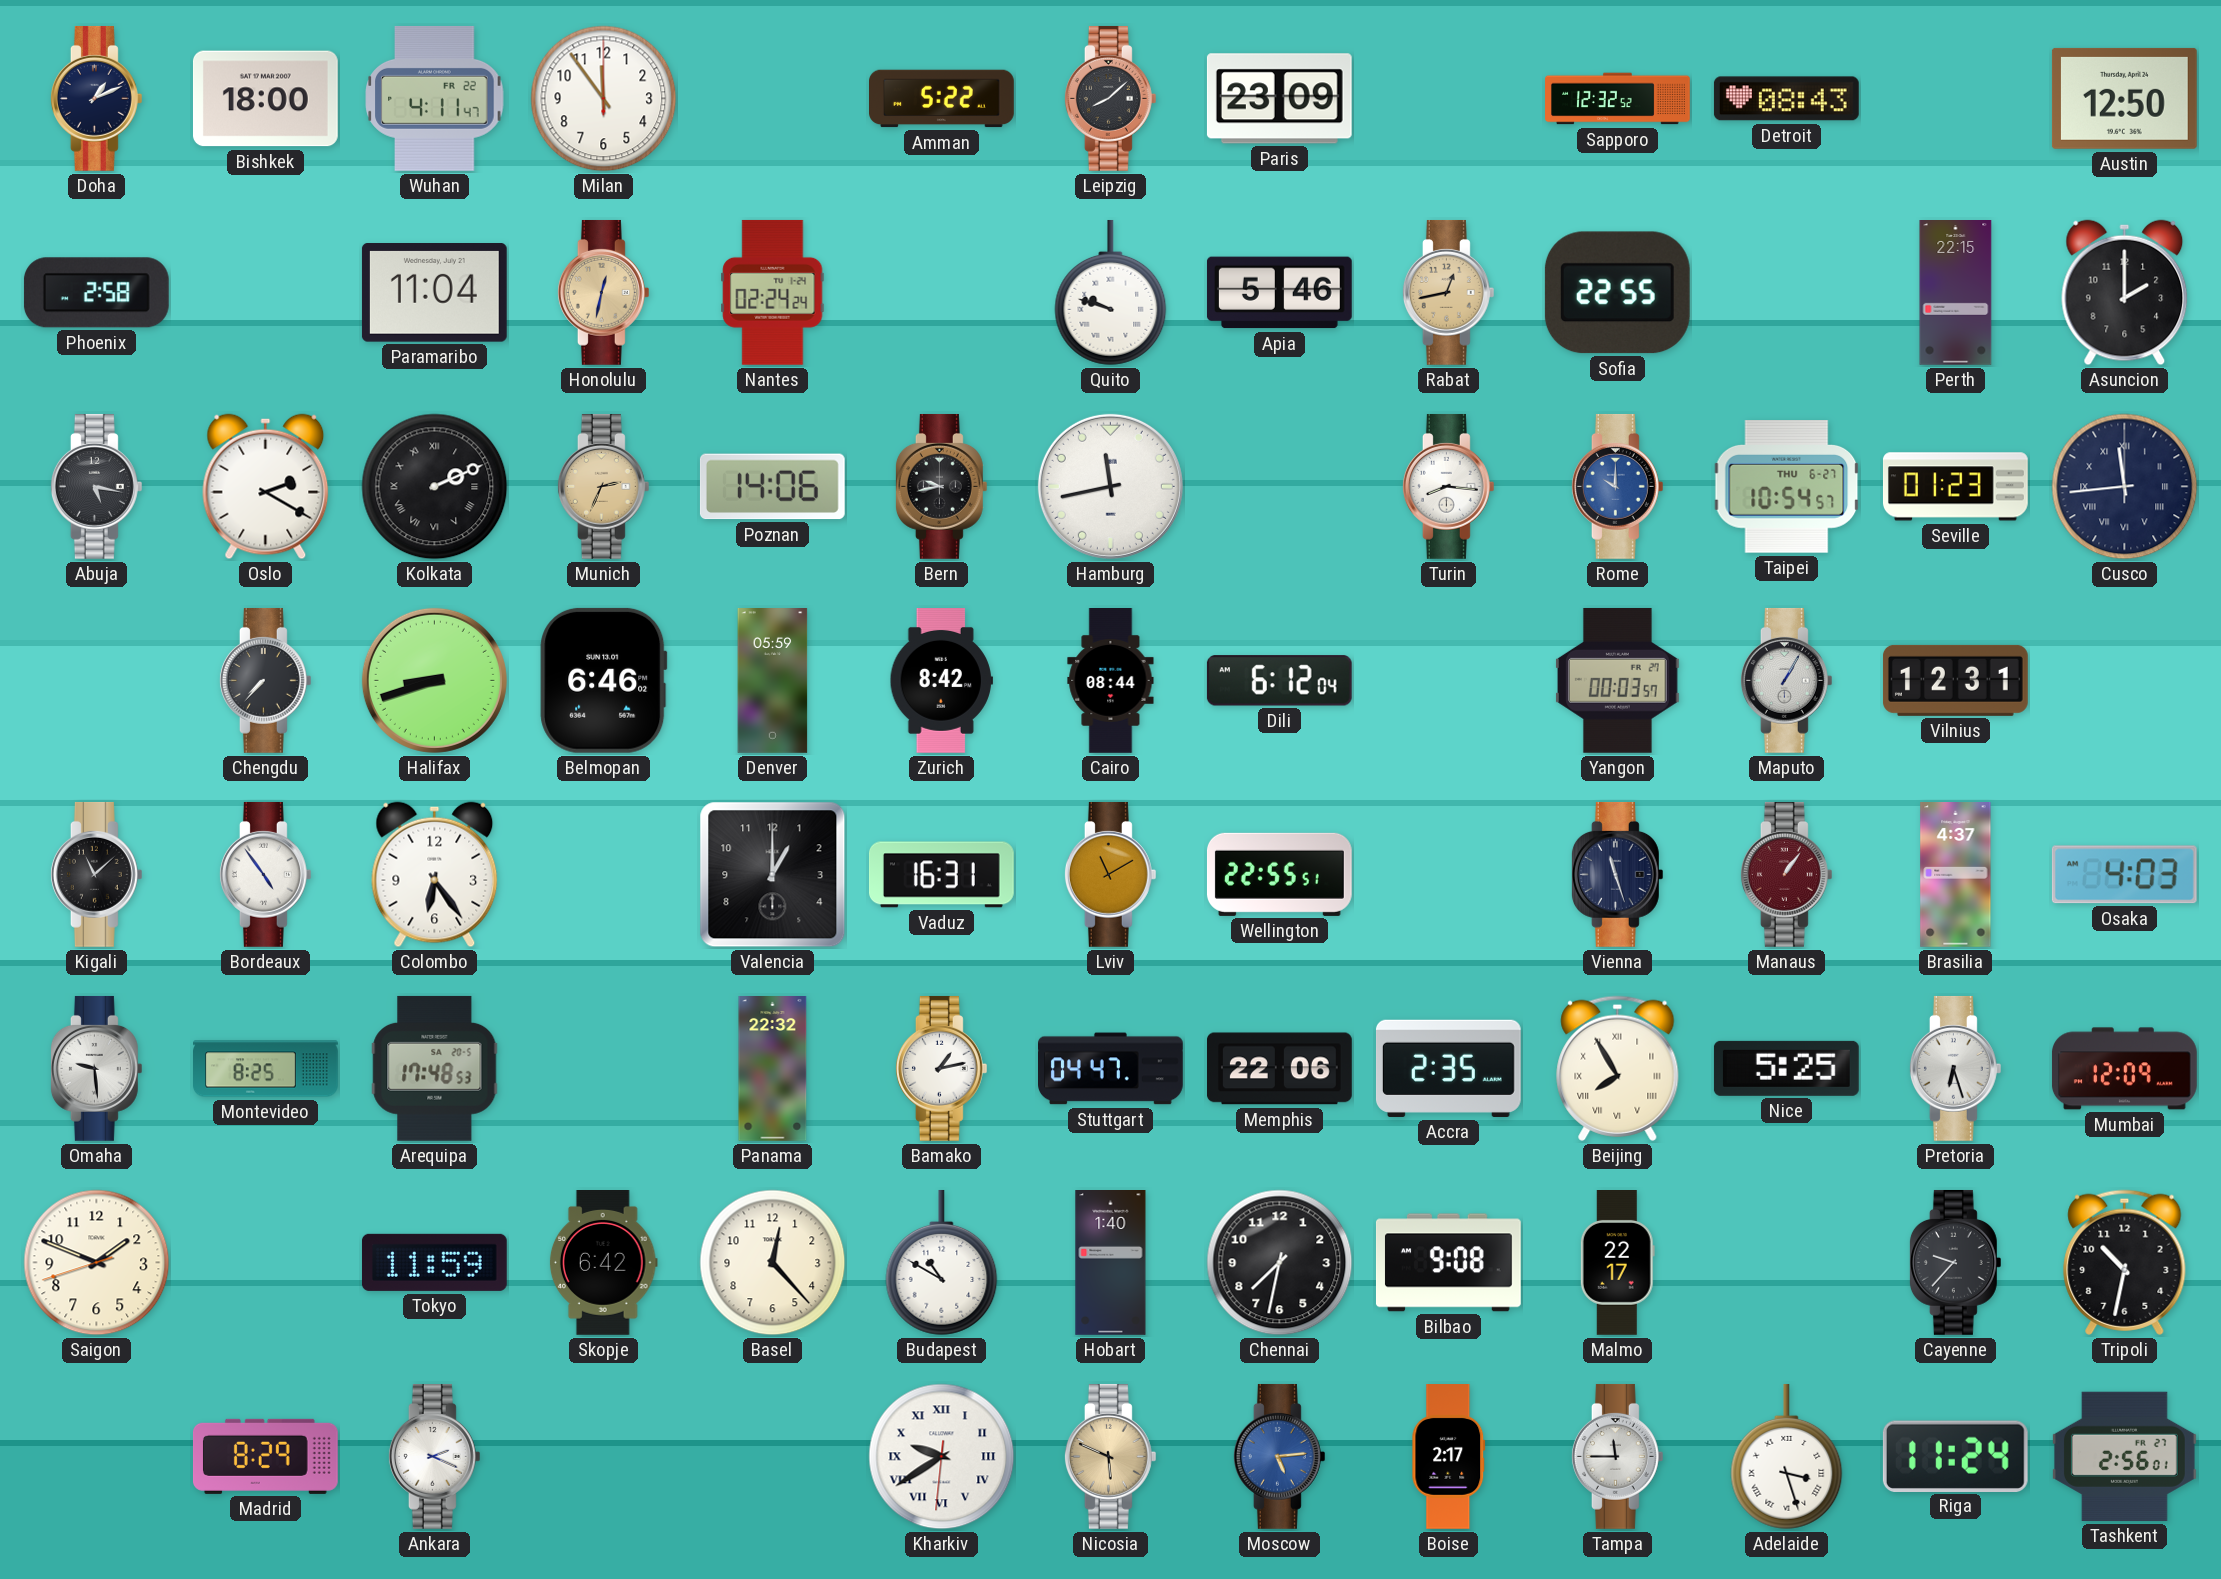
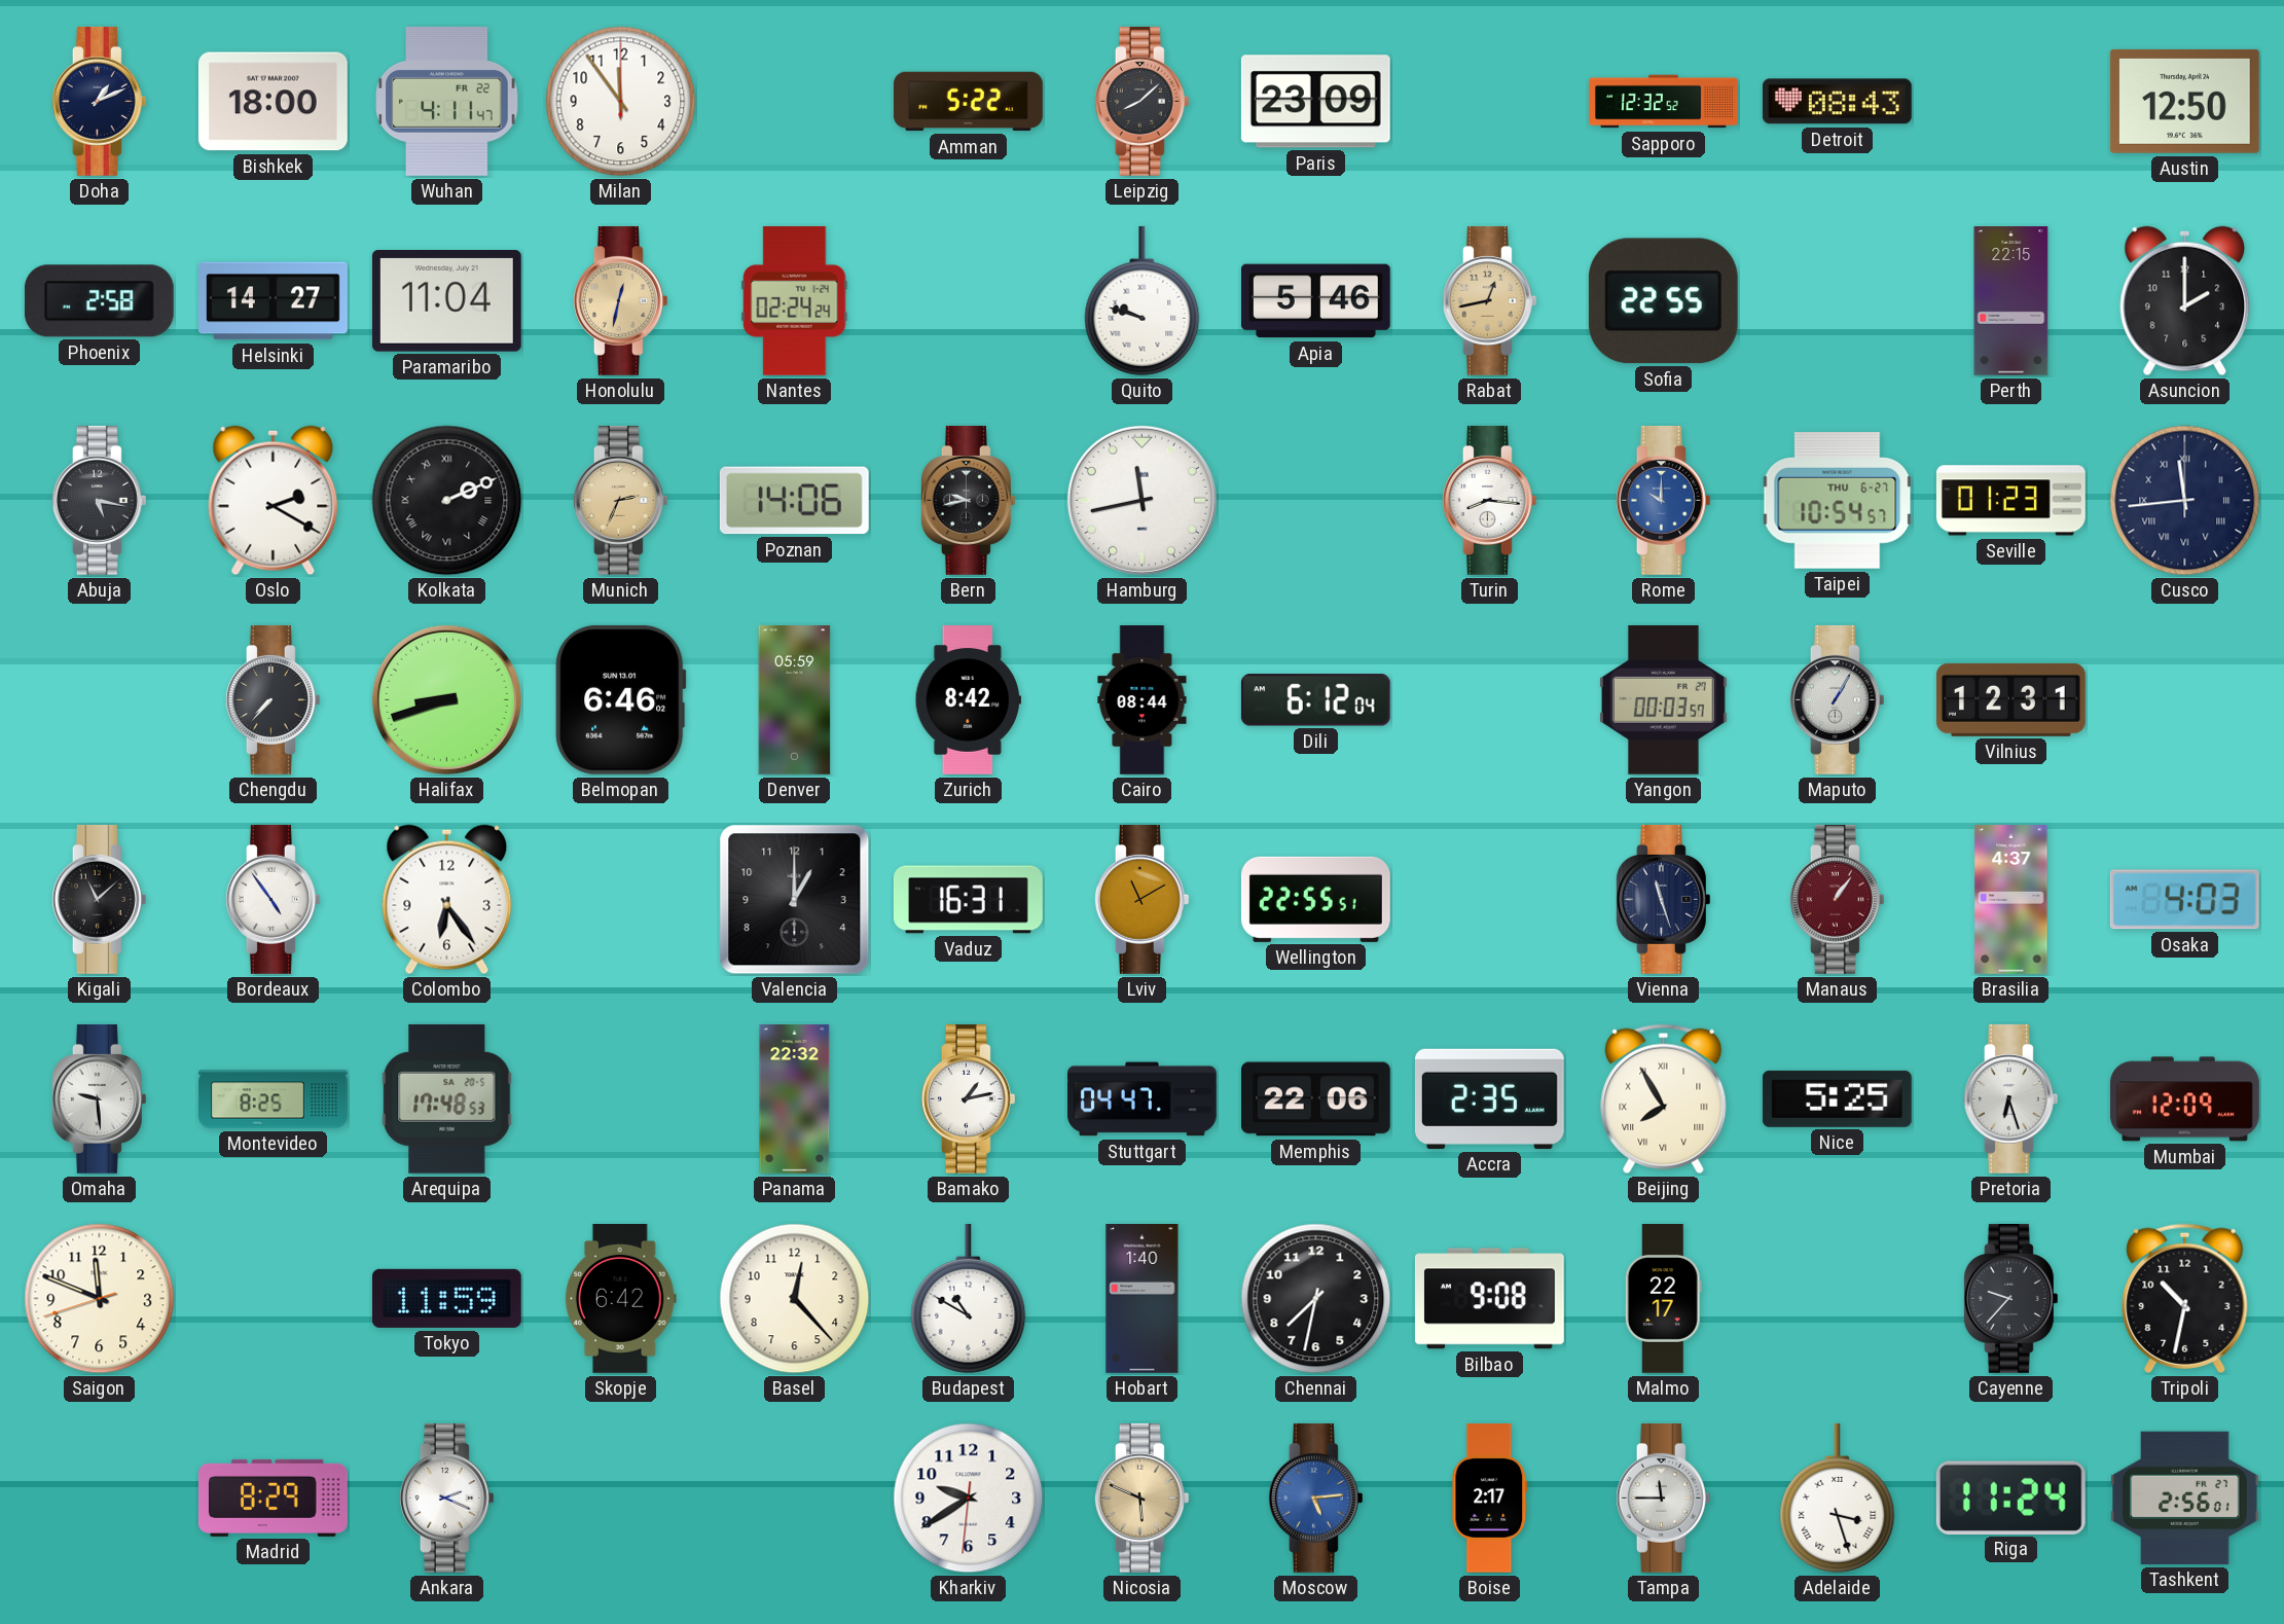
Helsinki: none -> 14:27
Saigon: 1:48 -> 11:48
Kharkiv numerals: Roman -> Arabic
